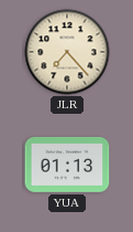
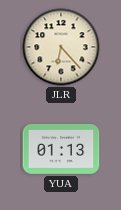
JLR: 7:23 -> 6:23
